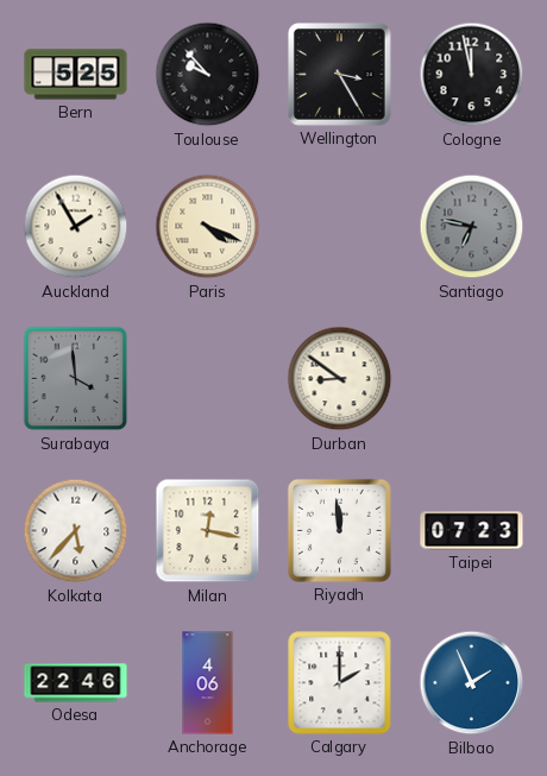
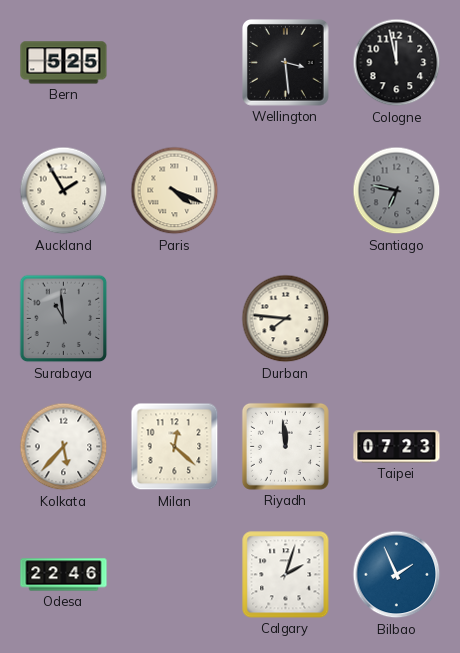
Toulouse: 9:53 -> none
Wellington: 3:25 -> 3:29
Surabaya: 3:59 -> 10:59
Durban: 8:51 -> 7:46
Milan: 12:17 -> 12:22
Anchorage: 4:06 -> none
Calgary: 2:00 -> 2:03
